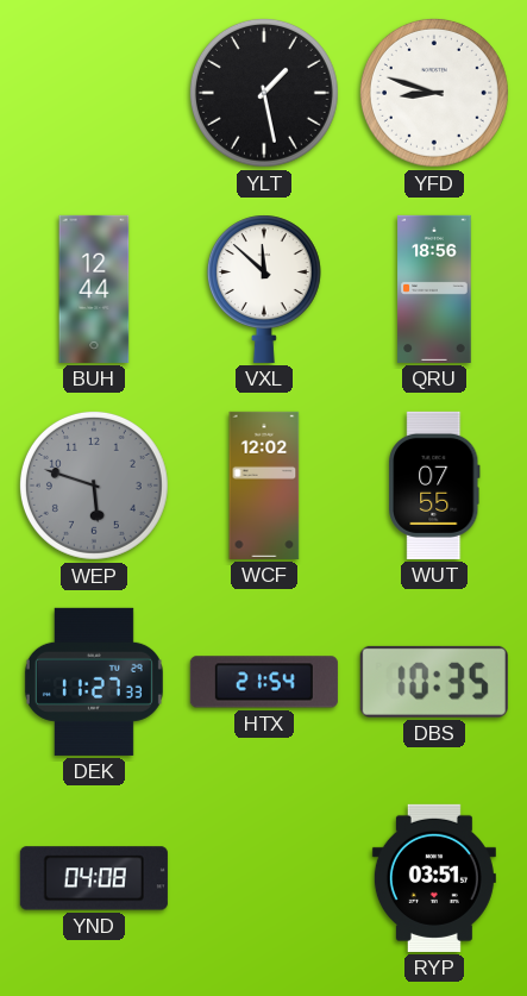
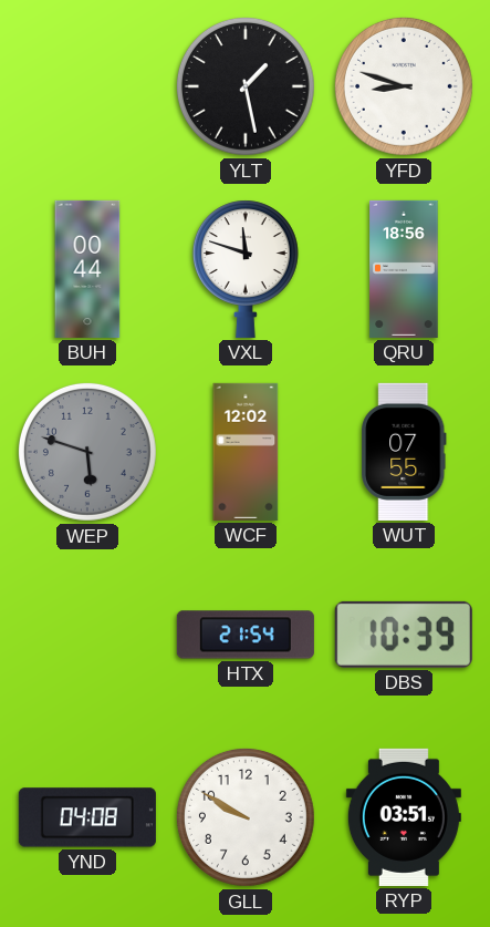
BUH: 12:44 -> 00:44
VXL: 11:52 -> 11:48
DEK: 11:27 -> none
DBS: 10:35 -> 10:39
GLL: none -> 9:50
